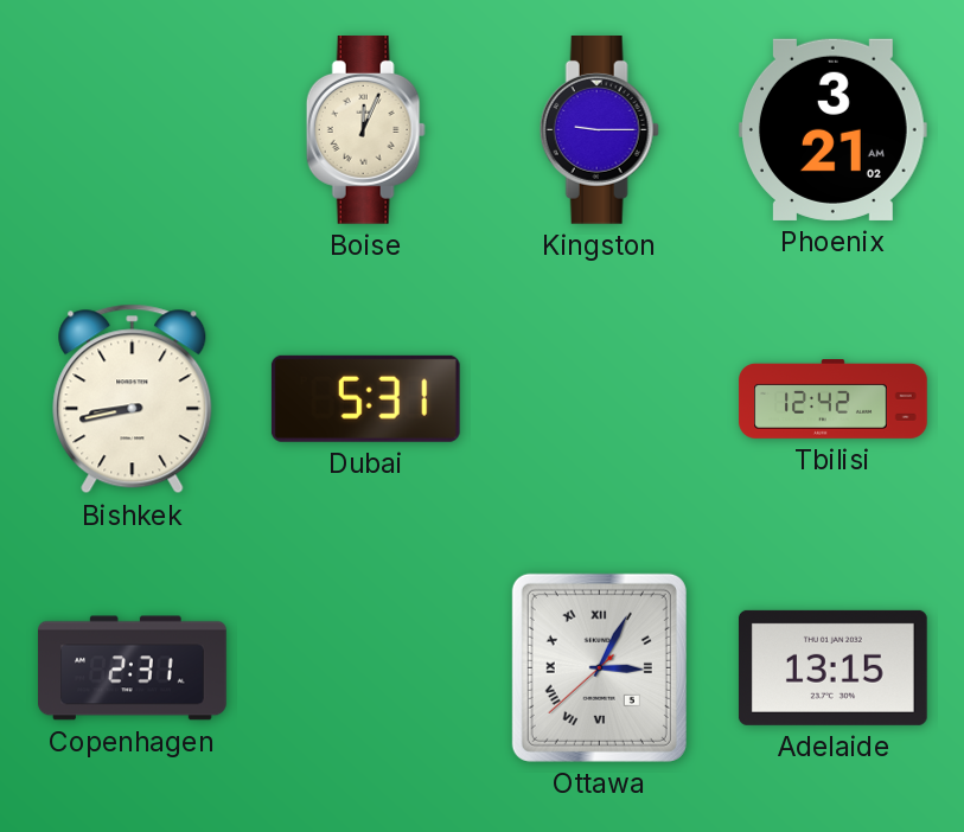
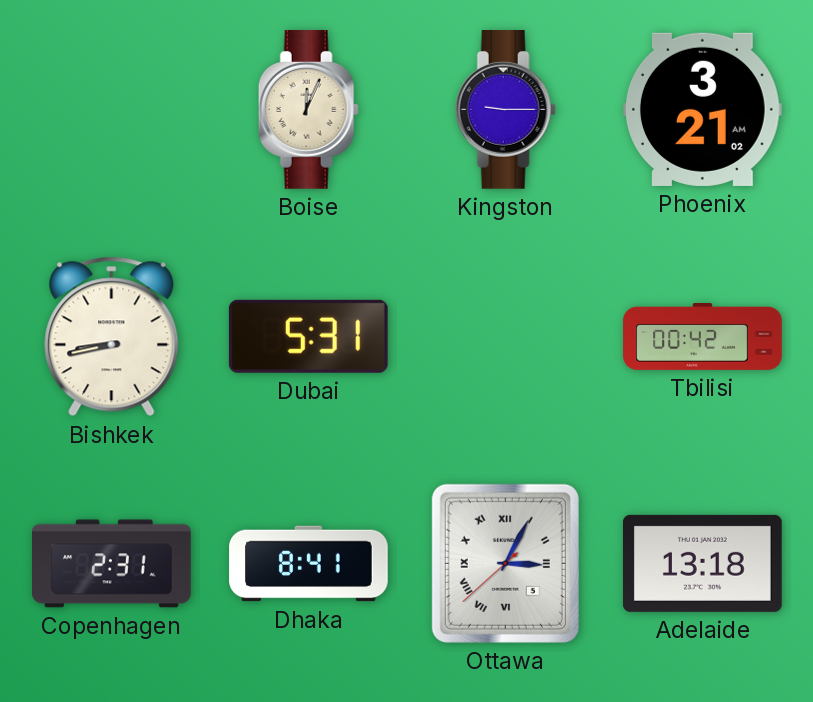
Tbilisi: 12:42 -> 00:42
Dhaka: none -> 8:41
Adelaide: 13:15 -> 13:18
